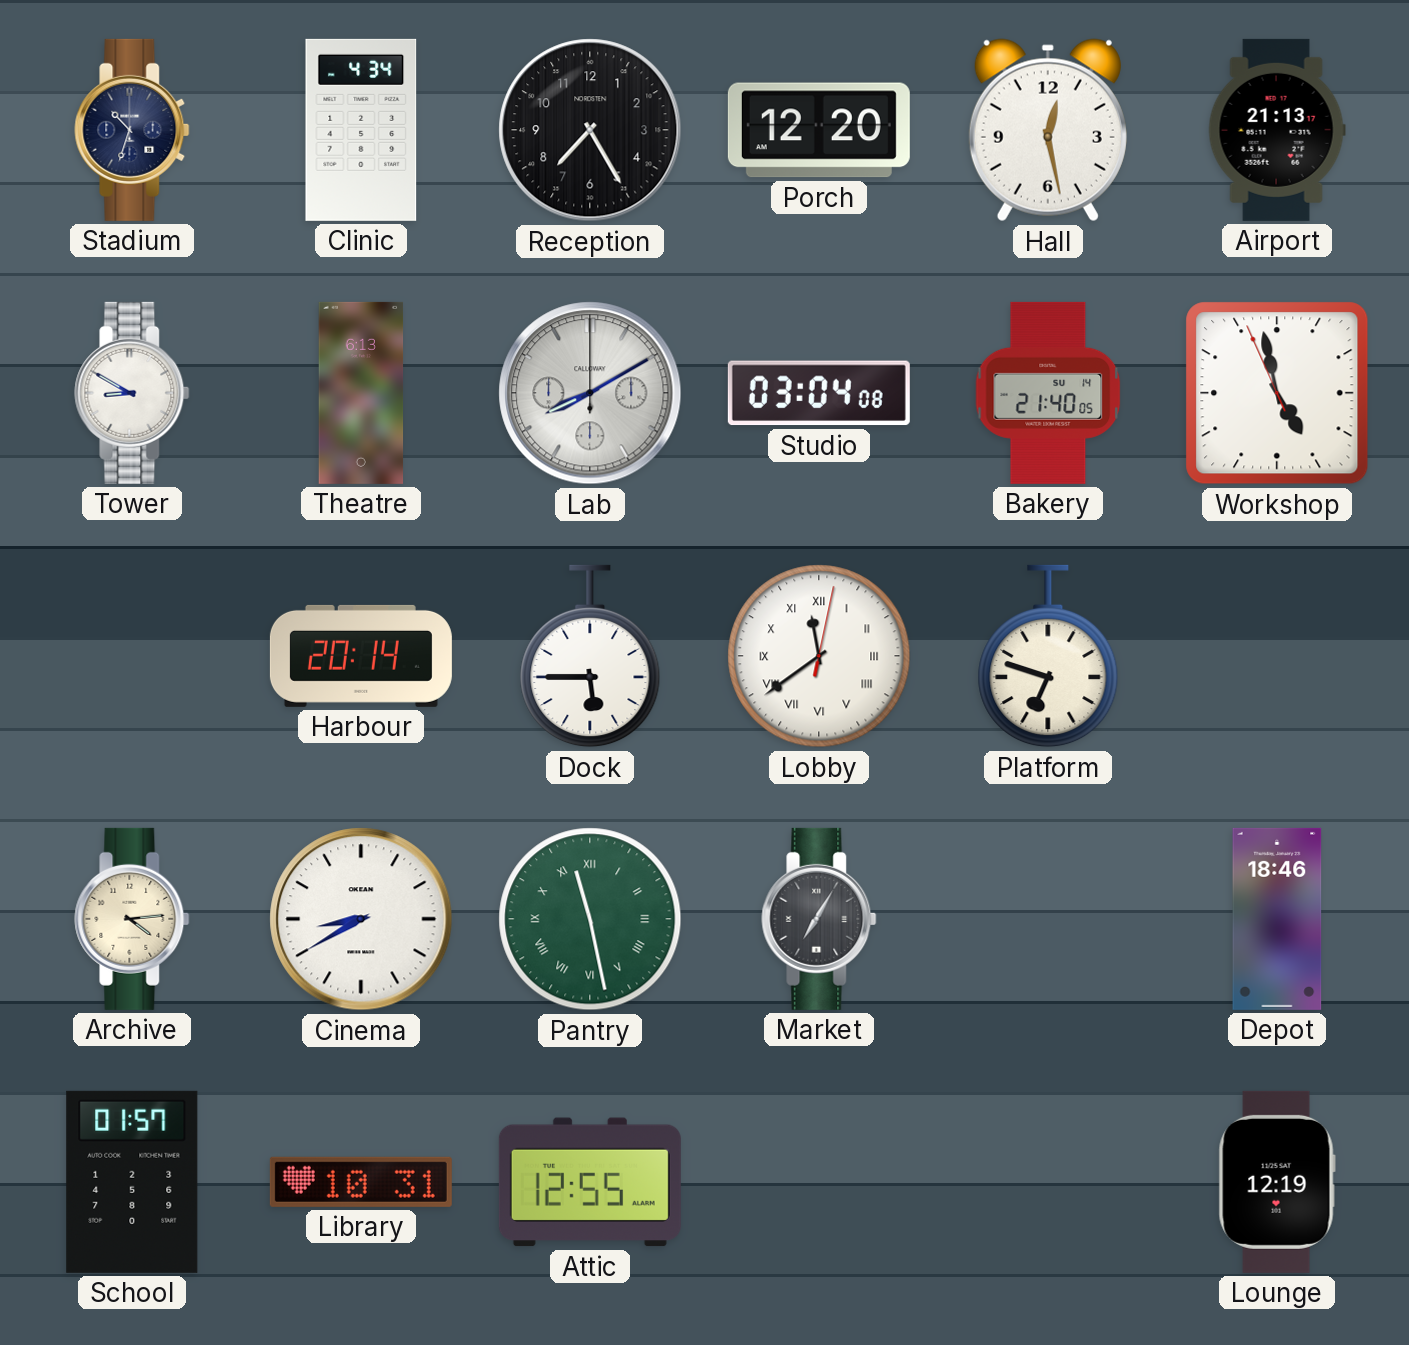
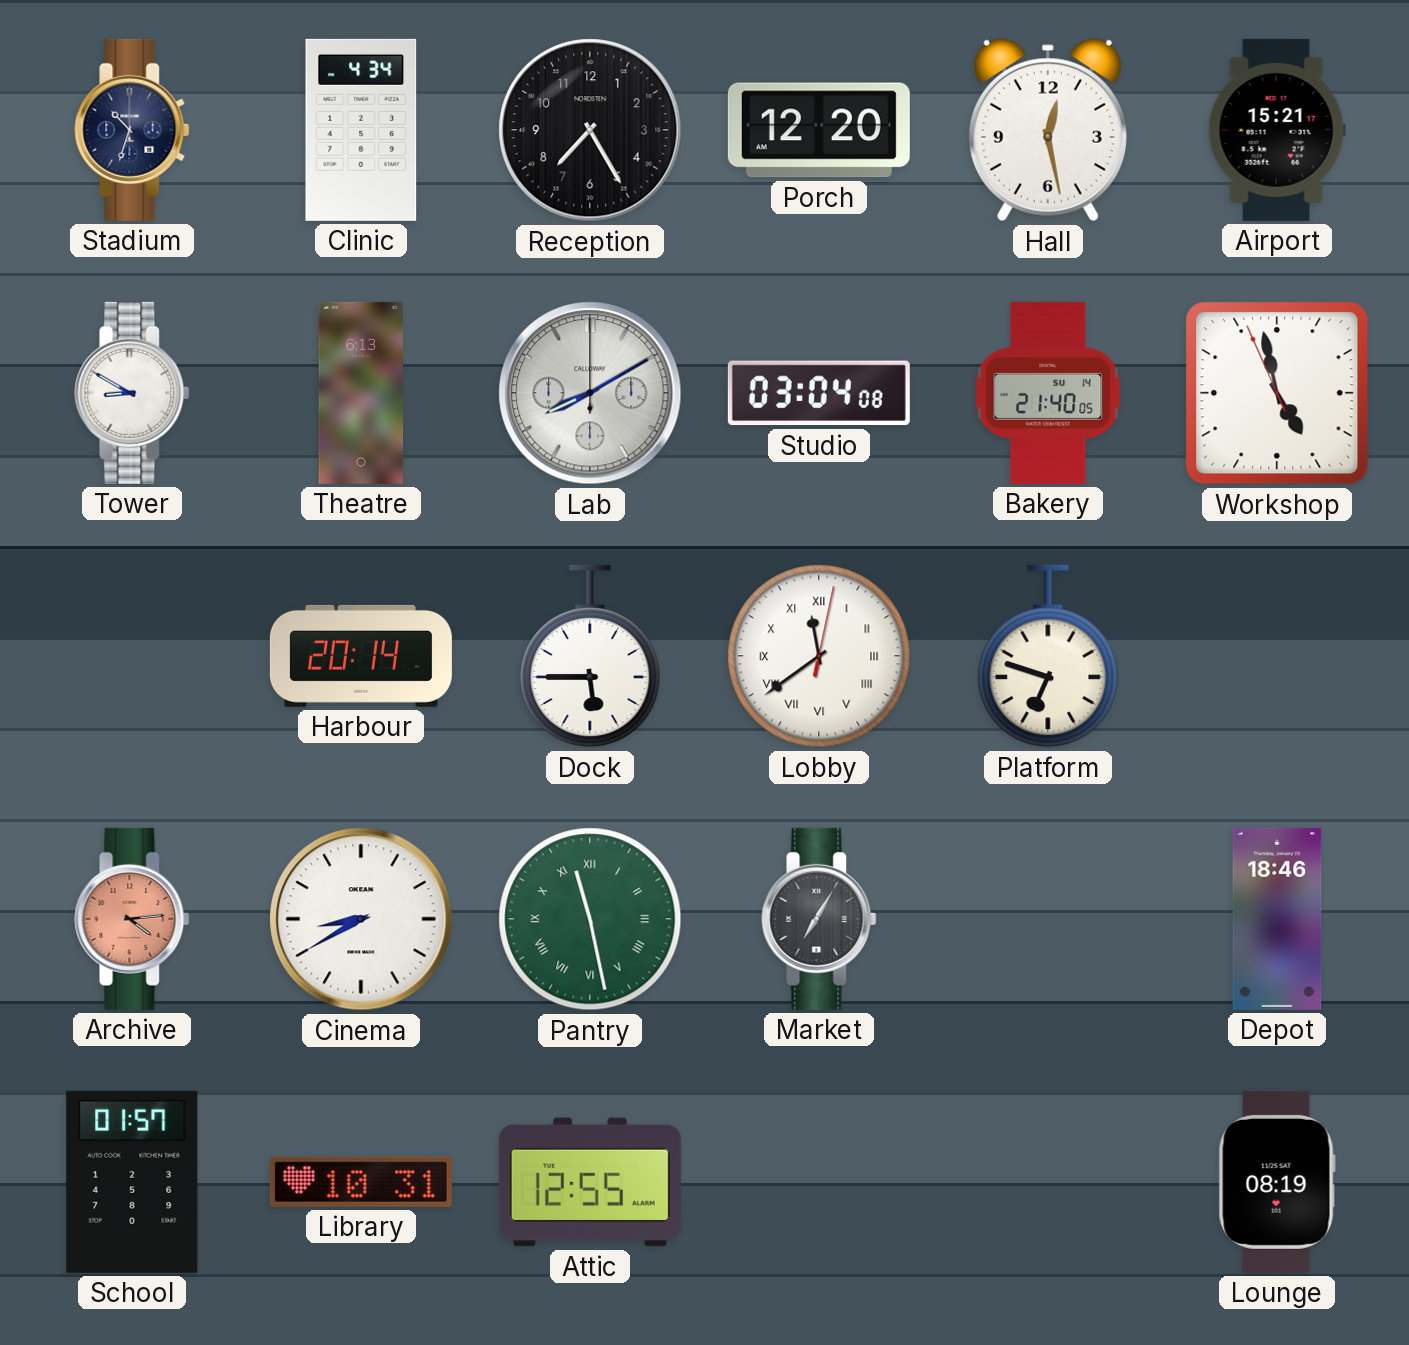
Airport: 21:13 -> 15:21
Archive dial: cream -> salmon
Lounge: 12:19 -> 08:19
